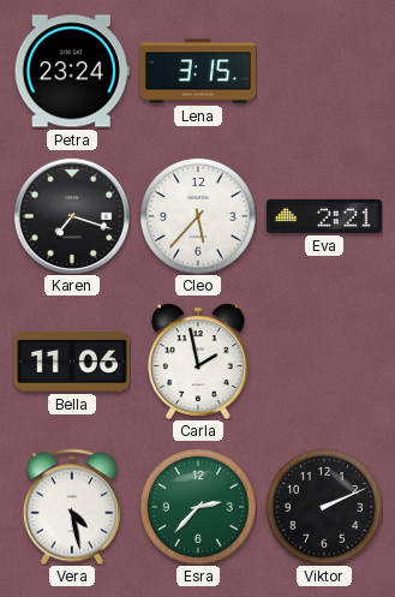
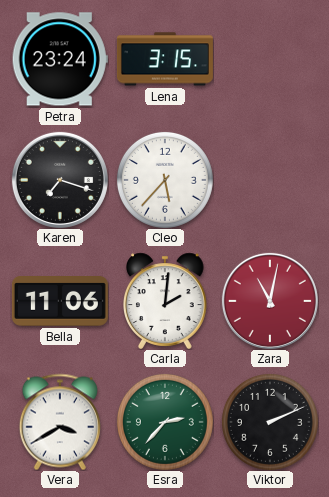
Eva: 2:21 -> none
Carla: 1:58 -> 2:01
Zara: none -> 11:02
Vera: 4:28 -> 3:40
